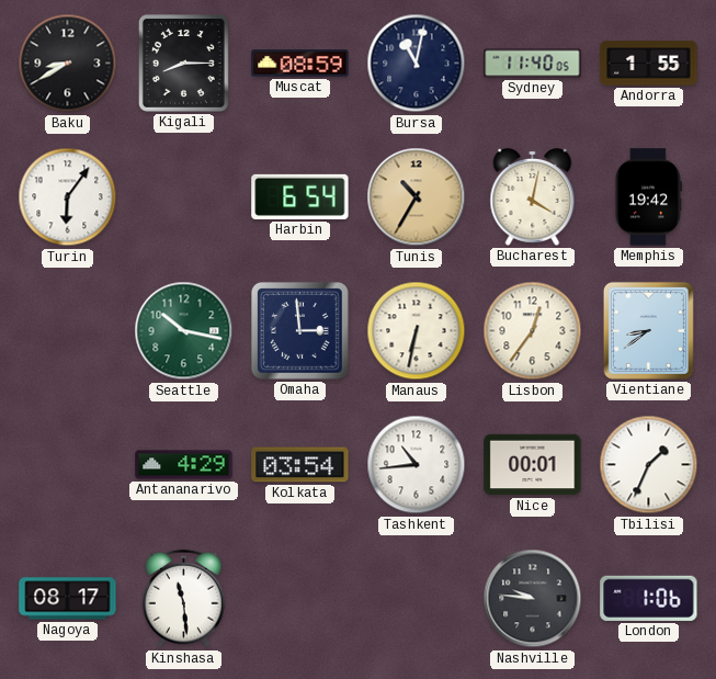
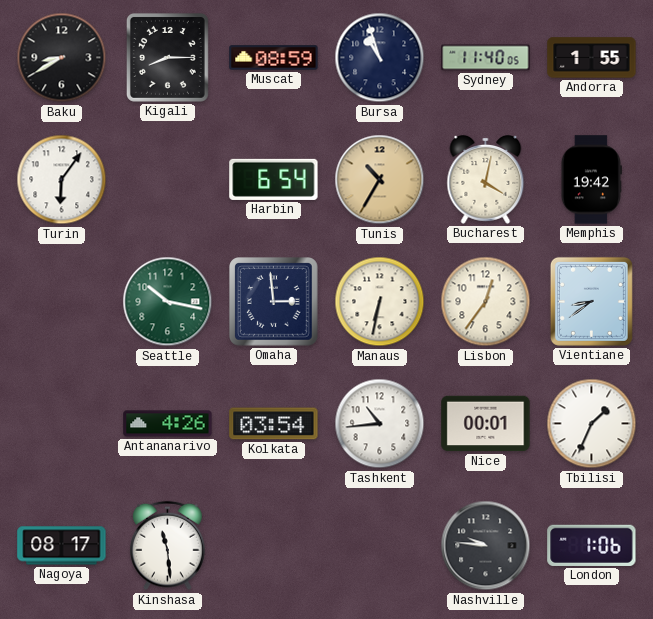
Bursa: 11:02 -> 10:57
Antananarivo: 4:29 -> 4:26
